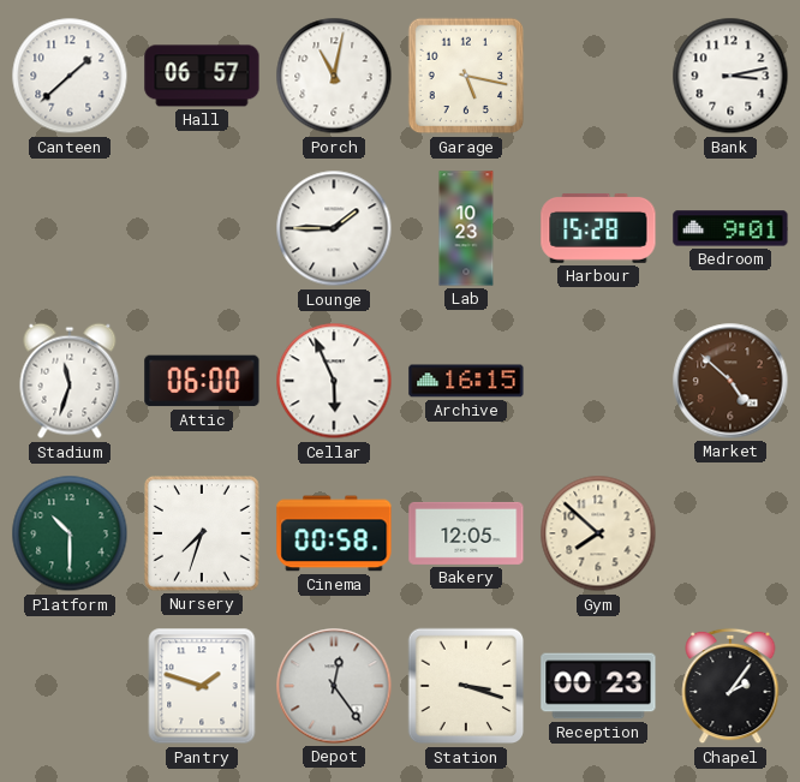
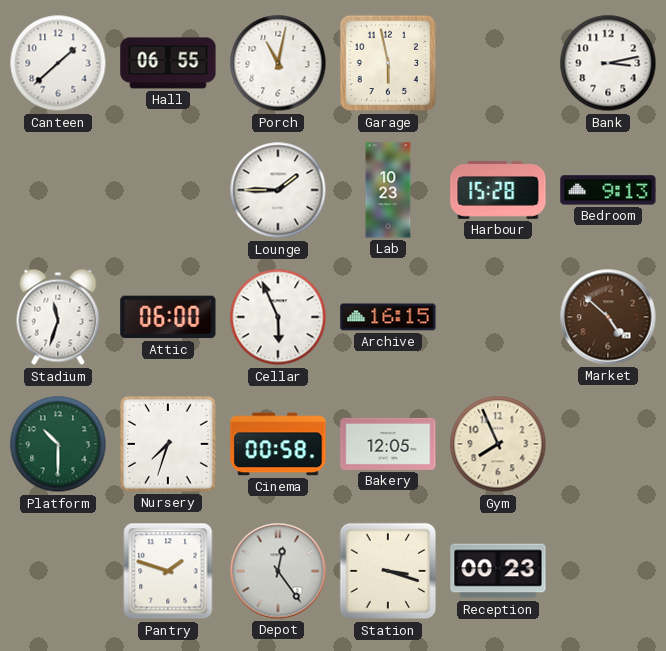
Hall: 06:57 -> 06:55
Garage: 5:17 -> 5:58
Bedroom: 9:01 -> 9:13
Gym: 7:52 -> 7:56
Chapel: 2:06 -> none
